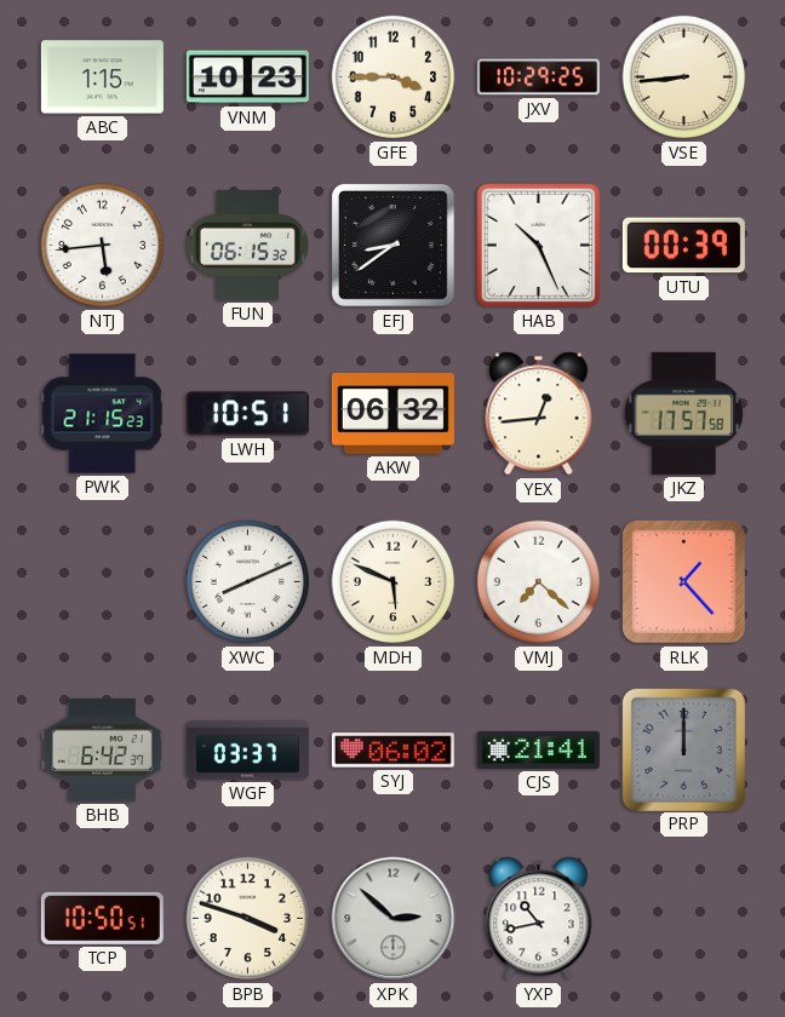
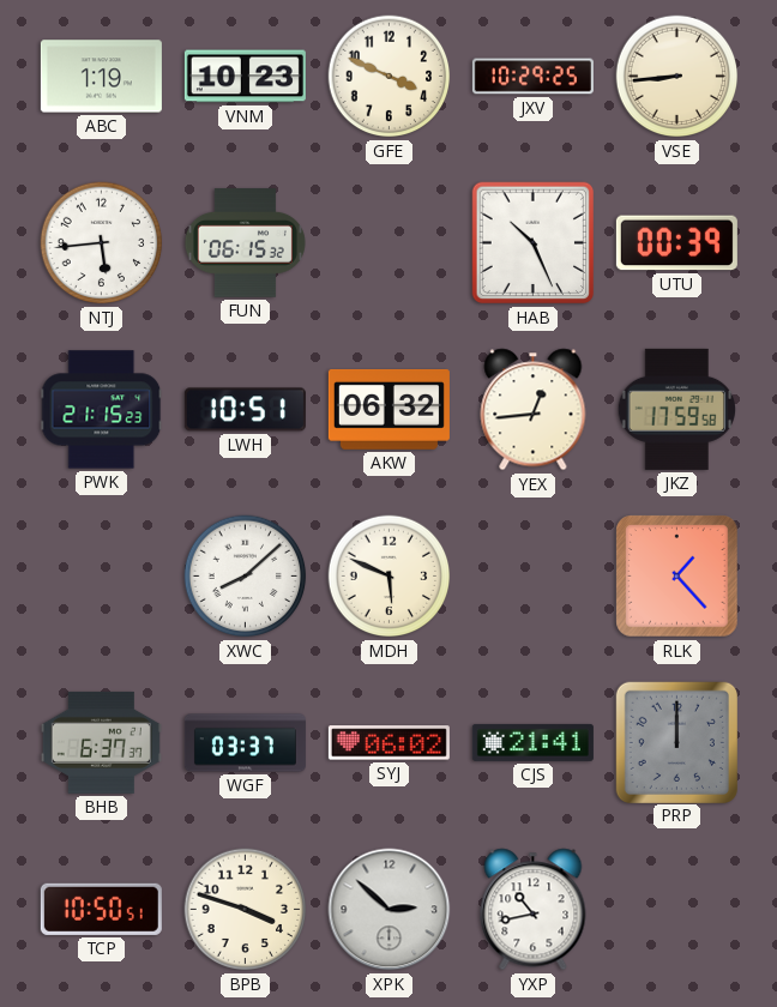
ABC: 1:15 -> 1:19
GFE: 3:45 -> 3:49
EFJ: 8:39 -> none
JKZ: 17:57 -> 17:59
XWC: 8:11 -> 8:08
VMJ: 7:22 -> none
BHB: 6:42 -> 6:37
